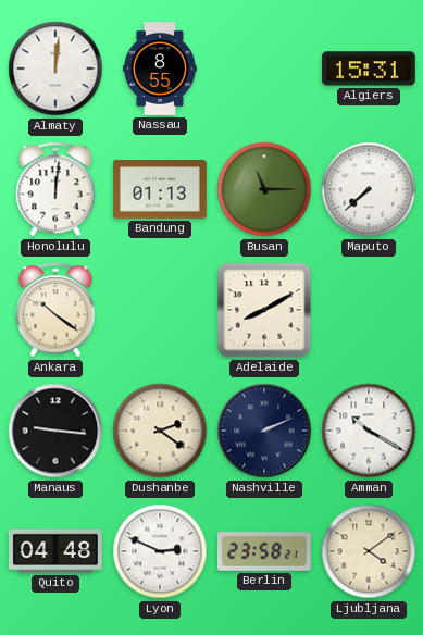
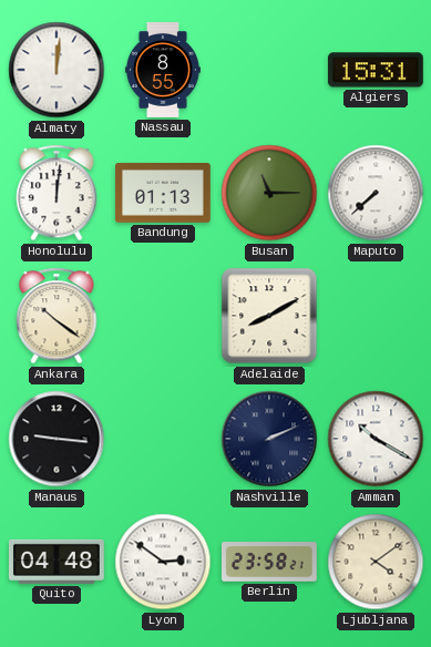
Dushanbe: 2:21 -> none
Lyon: 2:49 -> 2:51
